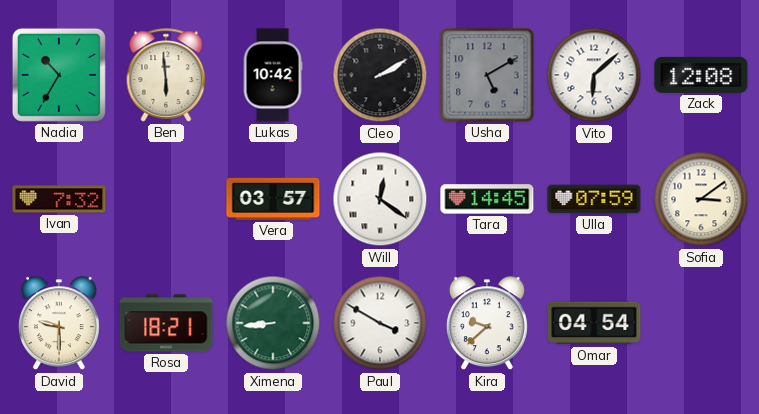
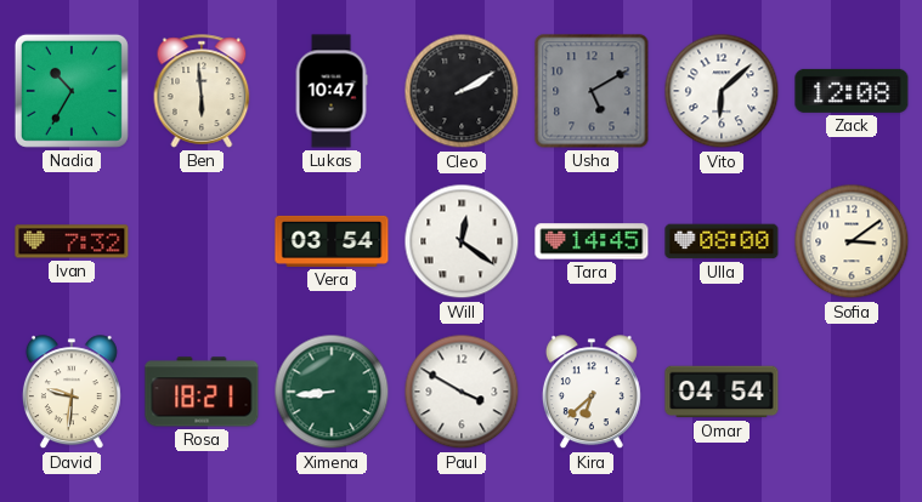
Lukas: 10:42 -> 10:47
Vera: 03:57 -> 03:54
Ulla: 07:59 -> 08:00
David: 9:30 -> 9:31
Kira: 9:38 -> 6:38
